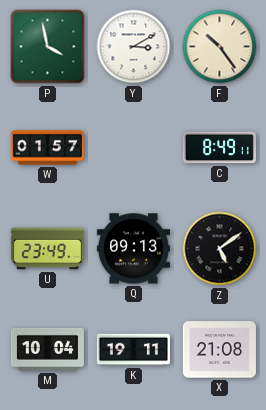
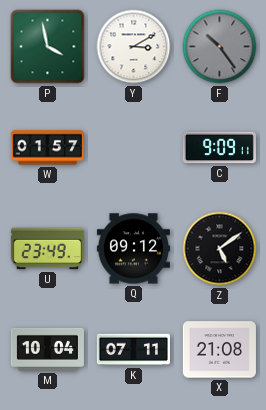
F dial: cream -> grey
C: 8:49 -> 9:09
Q: 09:13 -> 09:12
K: 19:11 -> 07:11
